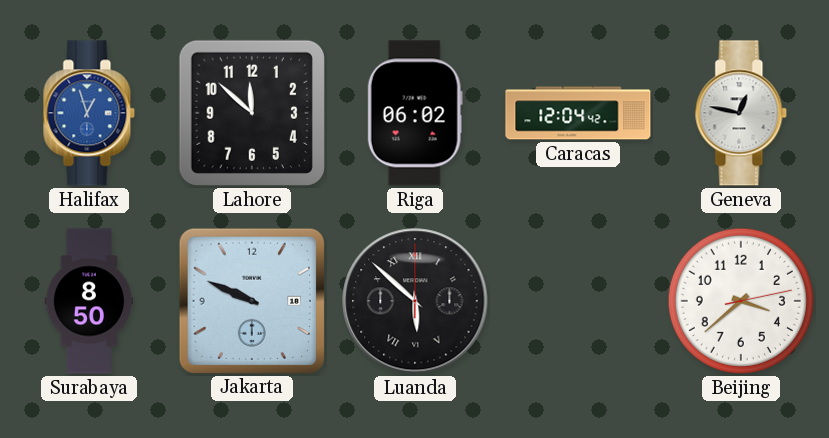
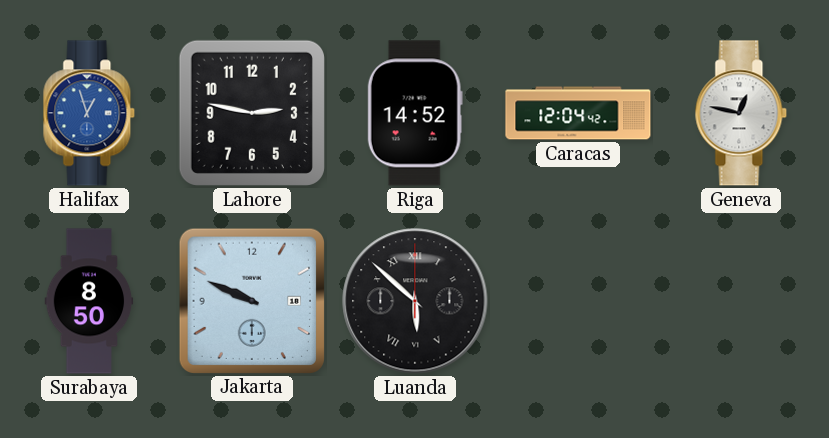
Lahore: 11:52 -> 2:47
Riga: 06:02 -> 14:52
Beijing: 3:38 -> none
